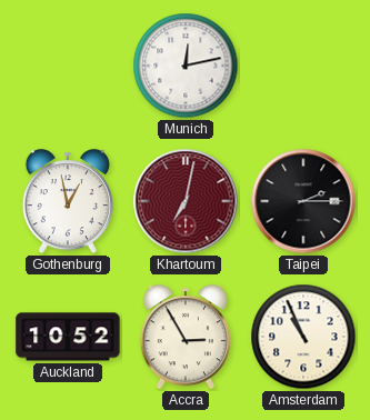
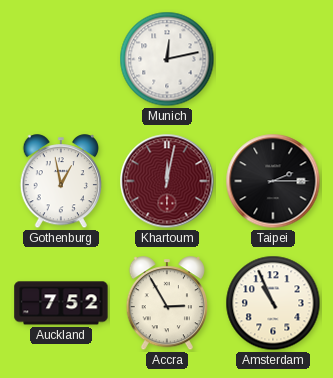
Khartoum: 7:02 -> 12:02
Auckland: 10:52 -> 7:52
